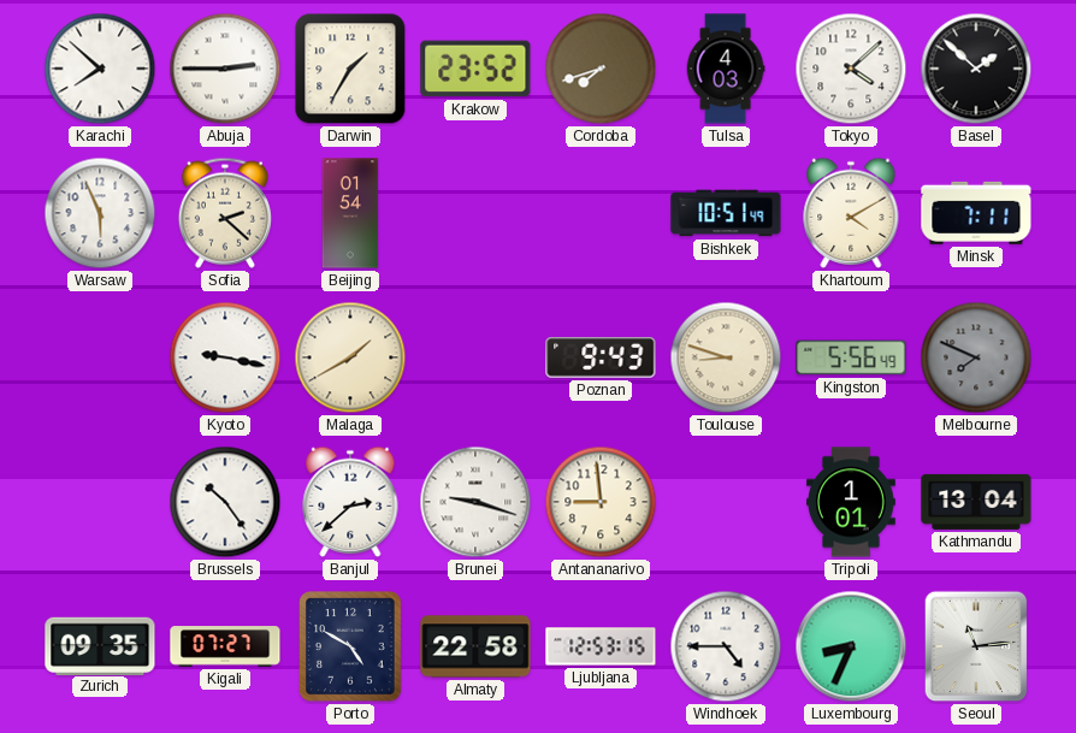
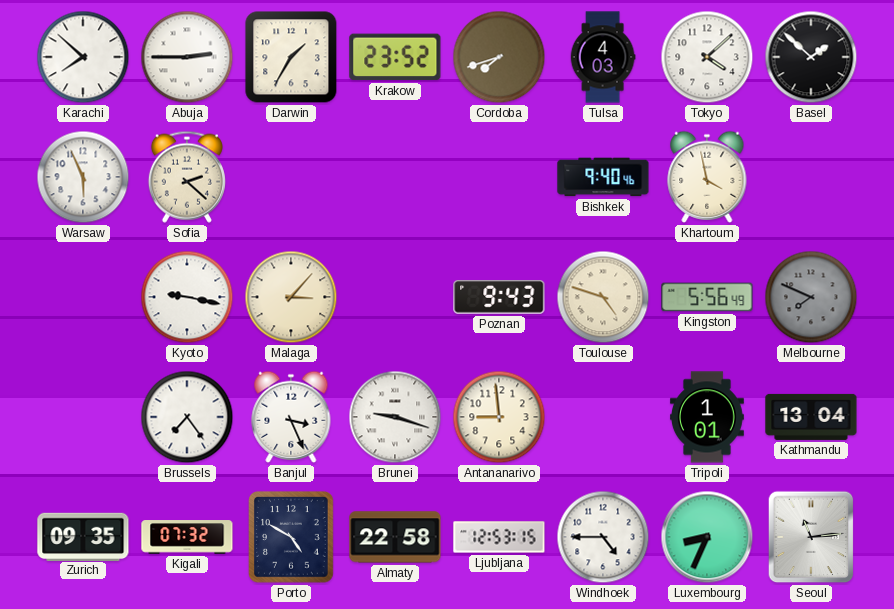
Beijing: 01:54 -> none
Bishkek: 10:51 -> 9:40
Khartoum: 4:10 -> 3:58
Minsk: 7:11 -> none
Malaga: 1:40 -> 3:07
Toulouse: 8:48 -> 4:48
Brussels: 10:24 -> 7:24
Banjul: 2:38 -> 3:26
Kigali: 07:27 -> 07:32
